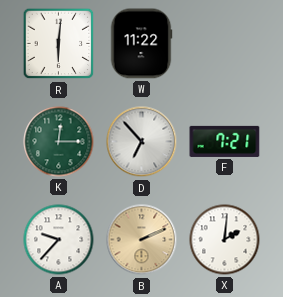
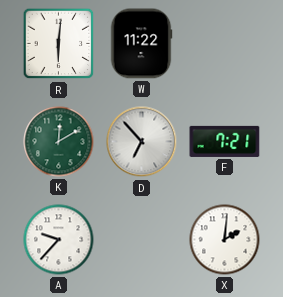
K: 12:15 -> 12:10
B: 2:11 -> none
